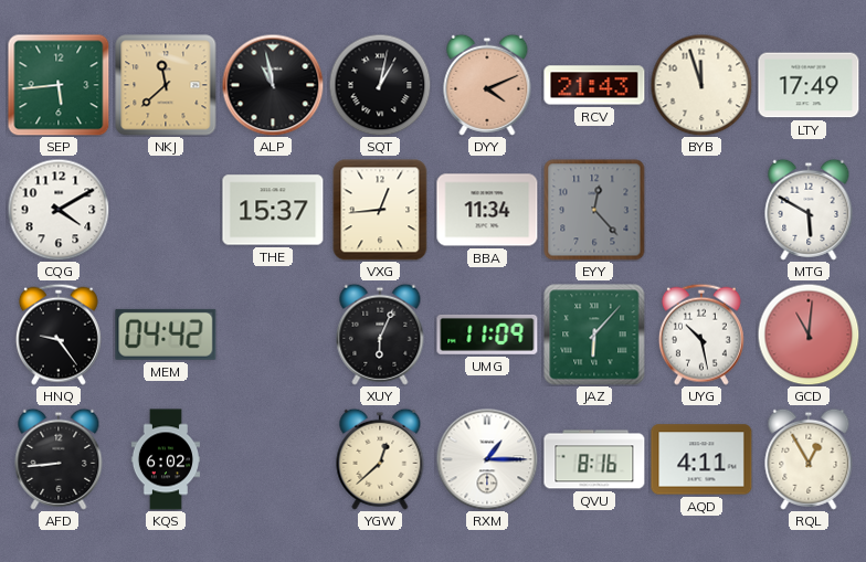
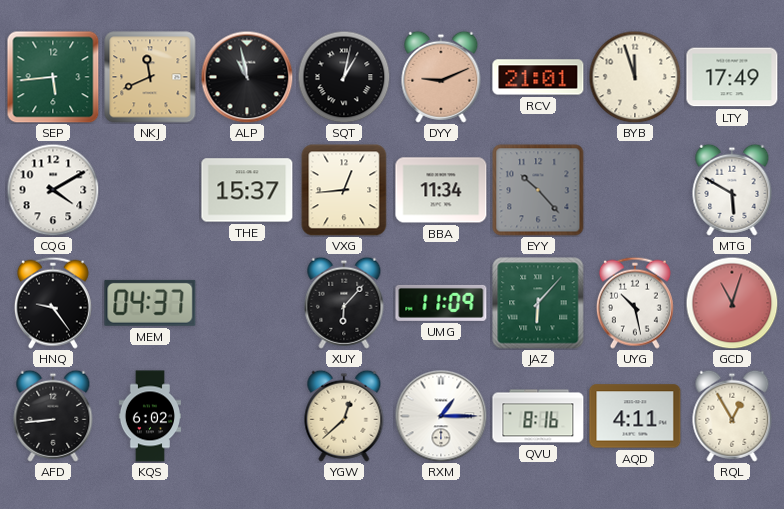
NKJ: 11:38 -> 11:41
DYY: 4:11 -> 9:11
RCV: 21:43 -> 21:01
EYY: 12:23 -> 10:23
MEM: 04:42 -> 04:37
XUY: 6:04 -> 6:07
GCD: 11:01 -> 11:03
